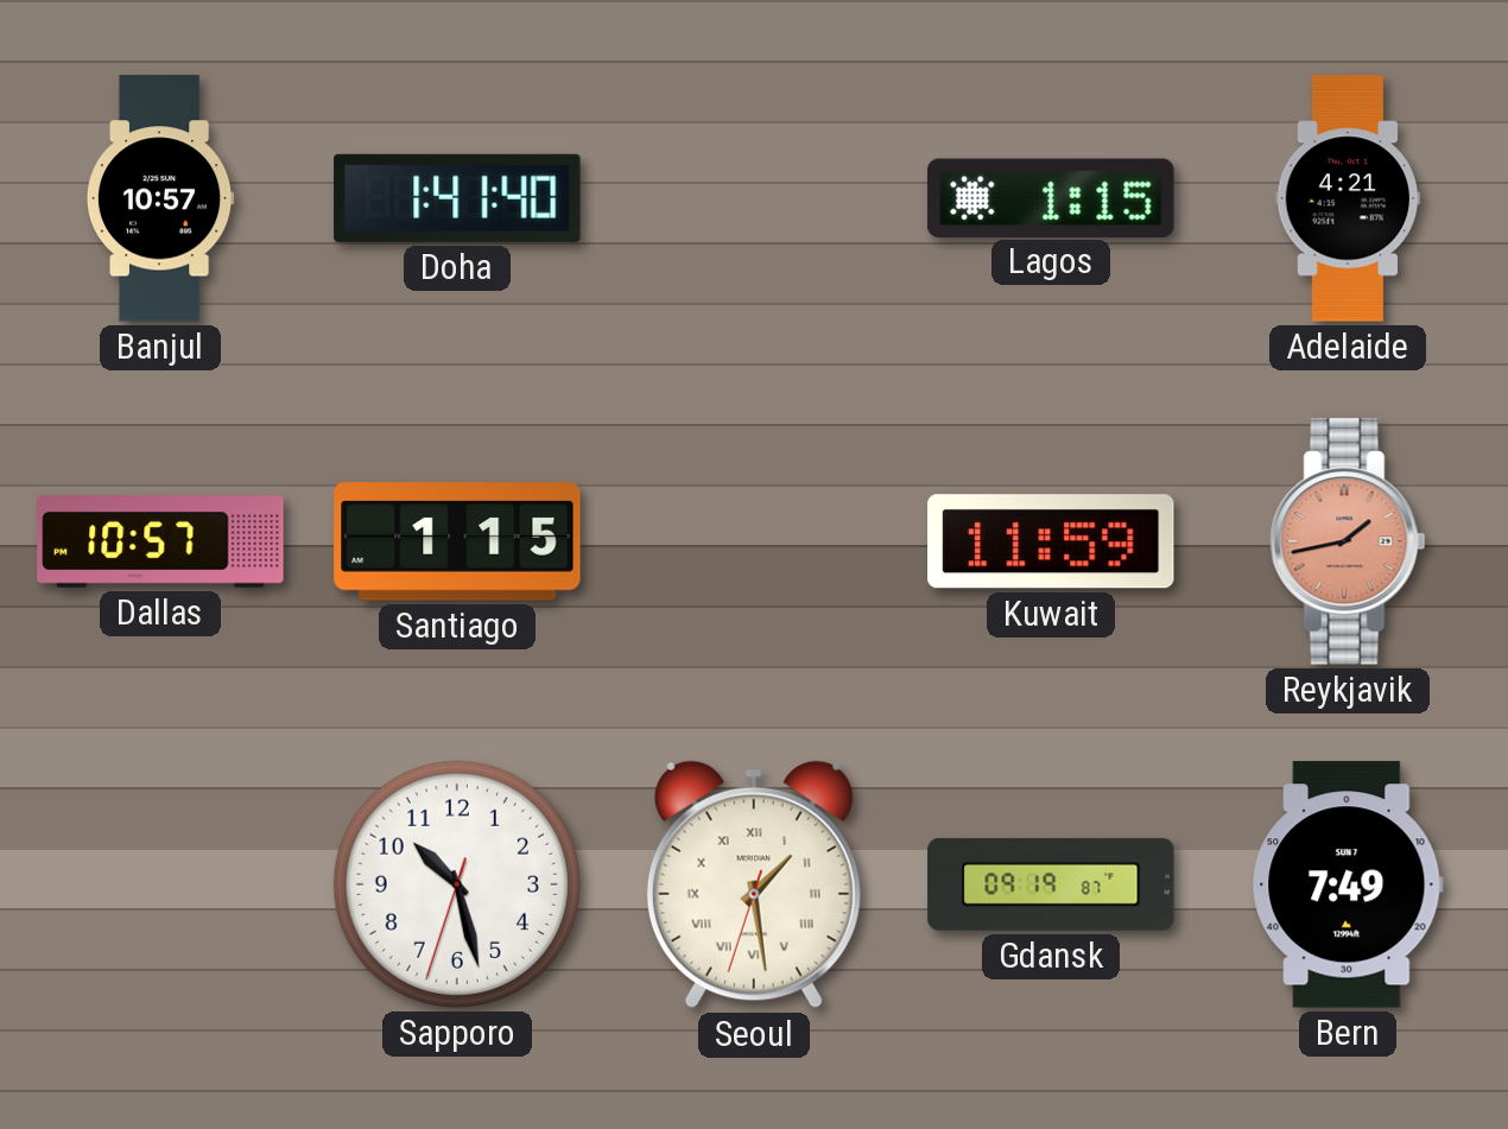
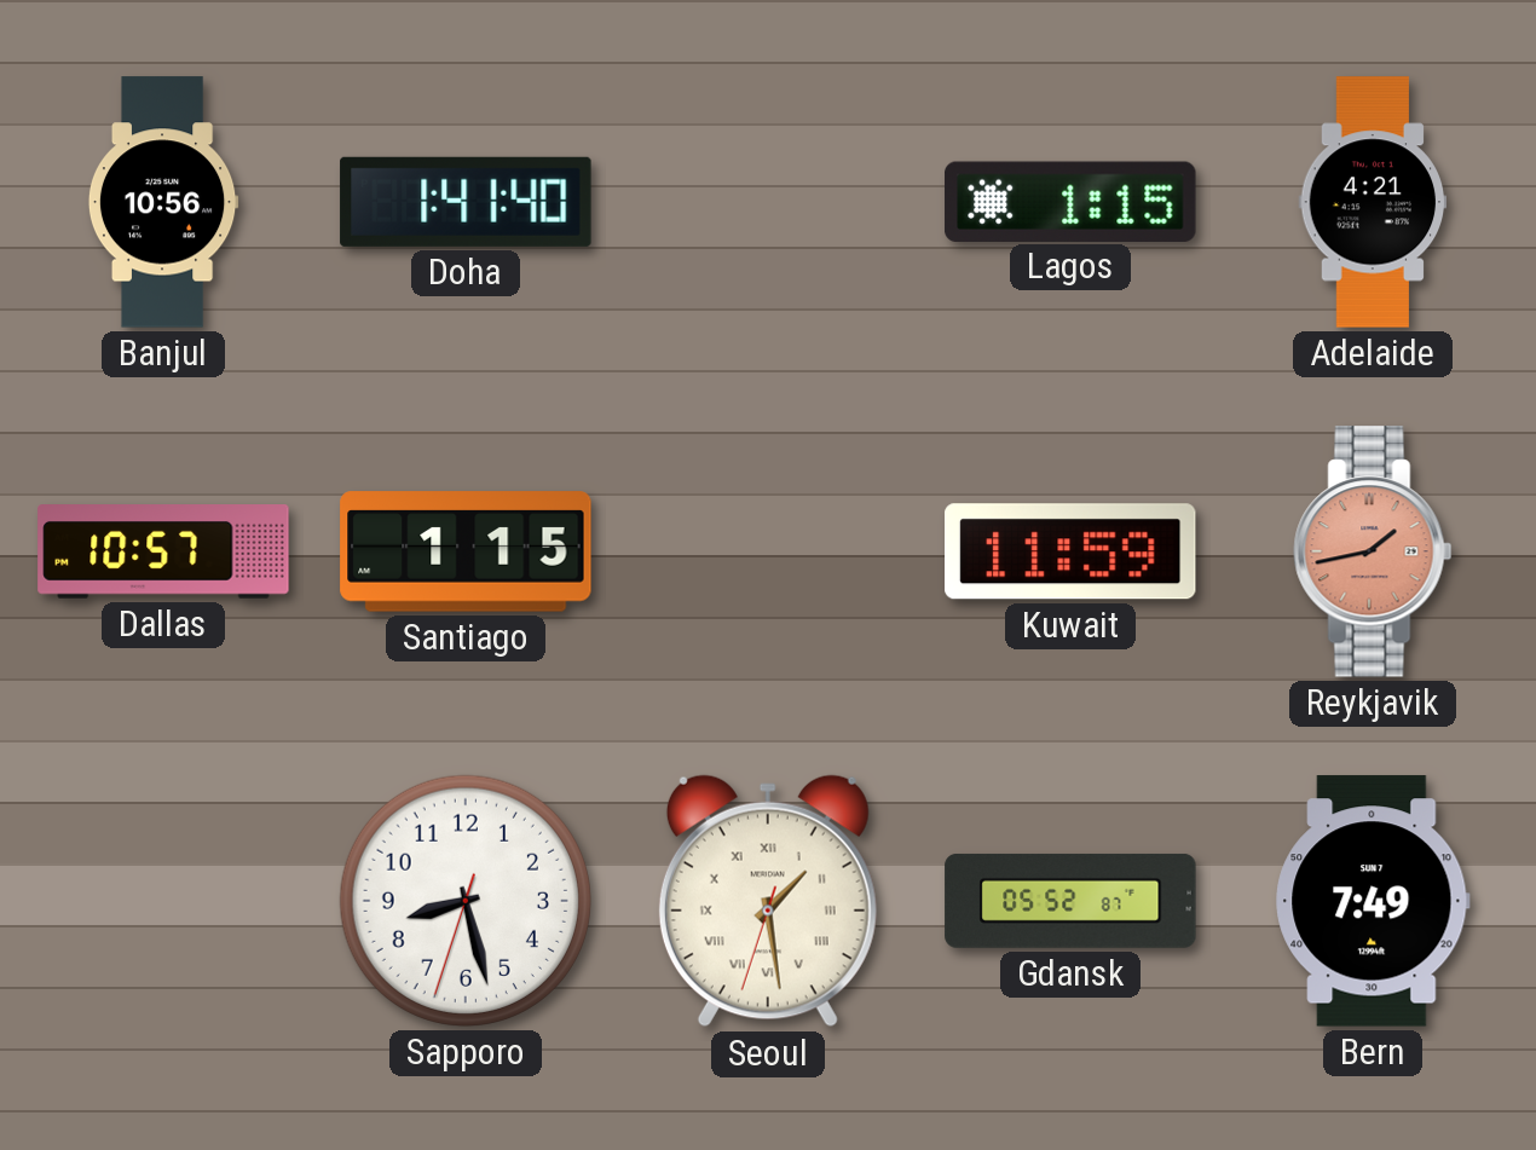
Banjul: 10:57 -> 10:56
Sapporo: 10:27 -> 8:27
Gdansk: 09:19 -> 05:52
